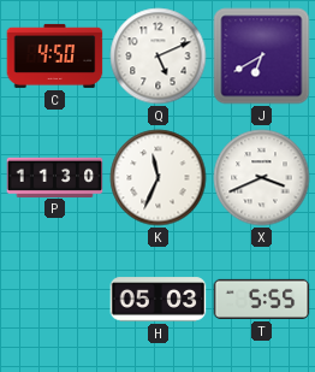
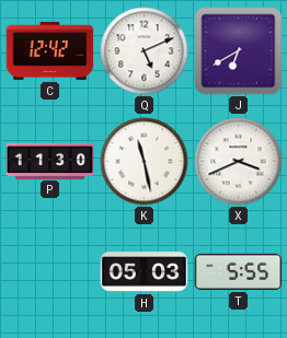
C: 4:50 -> 12:42
K: 11:34 -> 11:28
